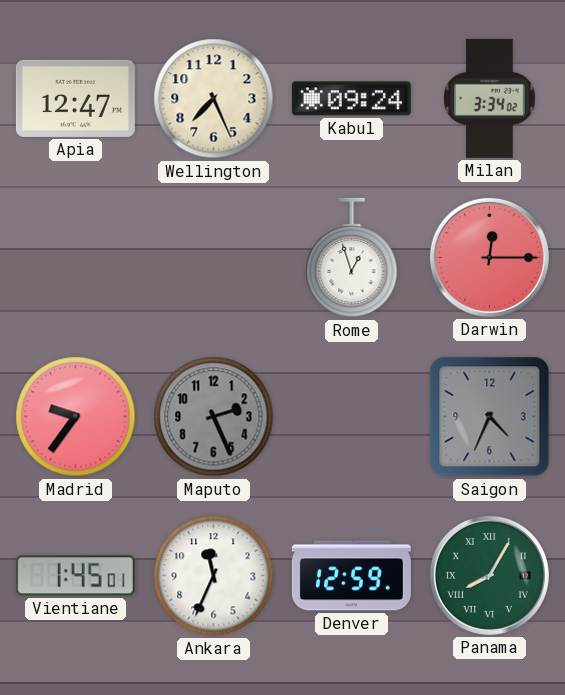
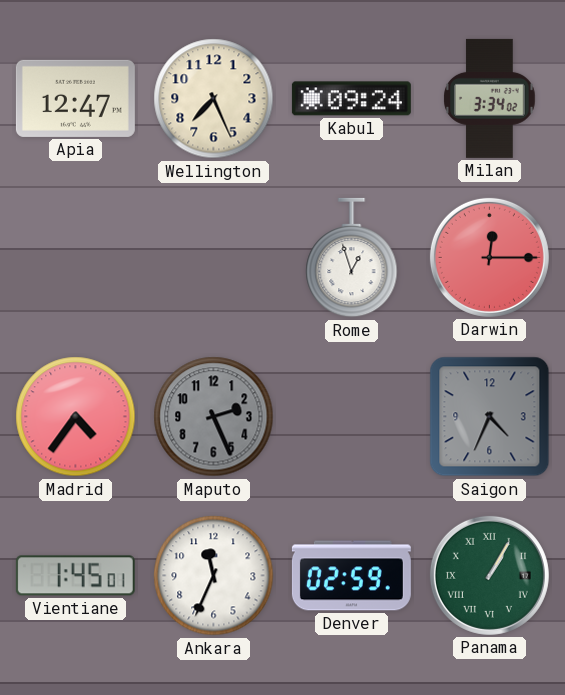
Madrid: 9:36 -> 4:36
Denver: 12:59 -> 02:59
Panama: 8:05 -> 1:05
